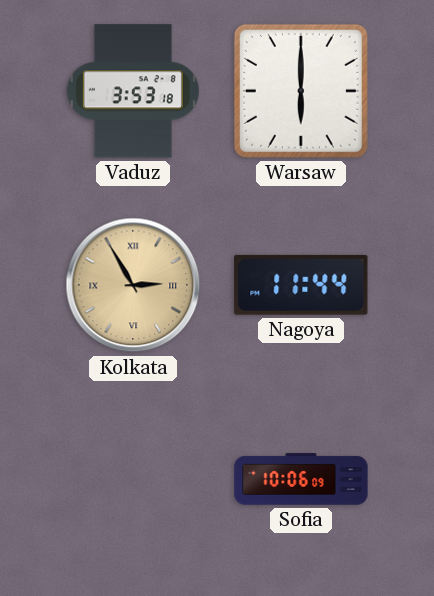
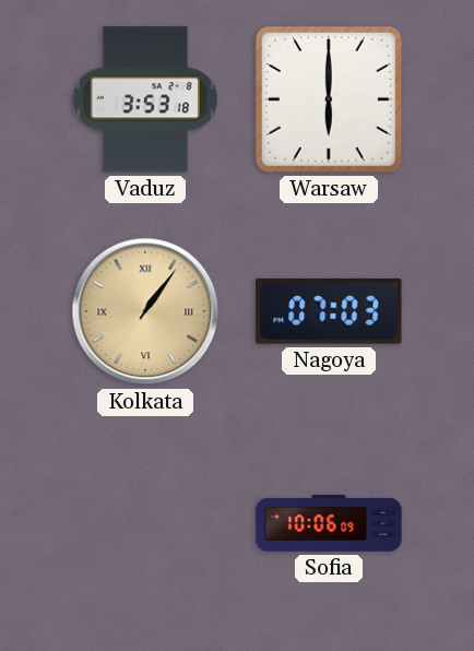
Kolkata: 2:55 -> 1:06
Nagoya: 11:44 -> 07:03
